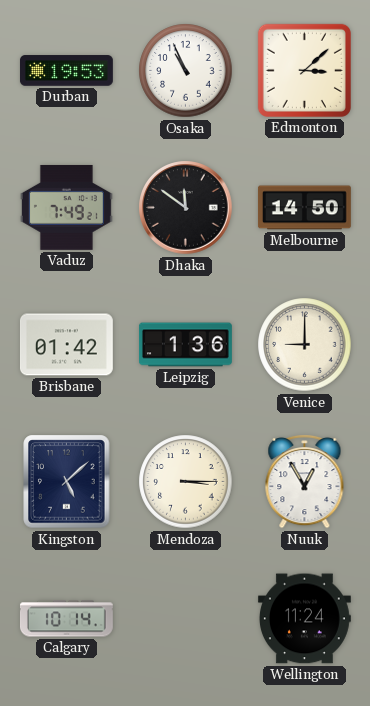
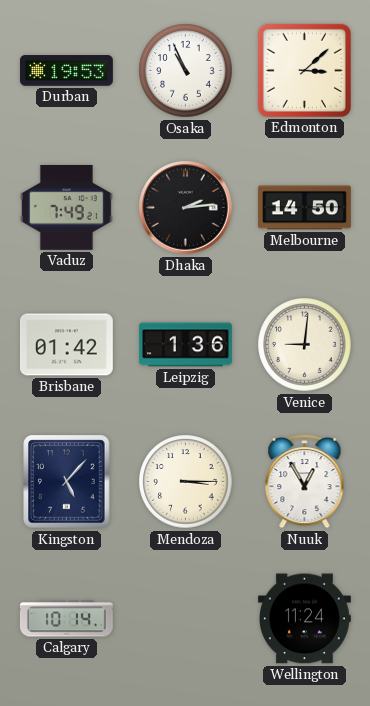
Dhaka: 11:51 -> 2:14
Venice: 9:00 -> 9:01
Kingston: 5:08 -> 5:07
